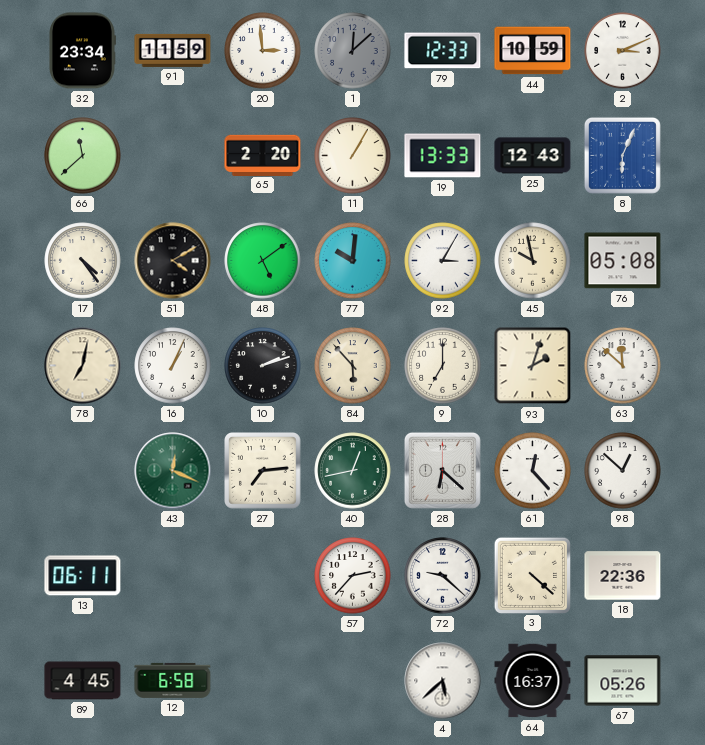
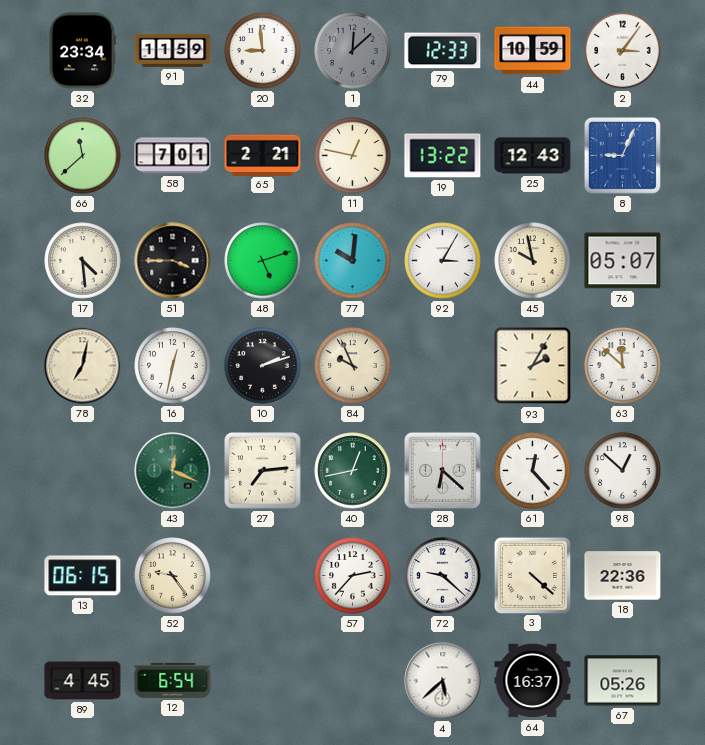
20: 2:59 -> 8:59
2: 3:11 -> 3:06
58: none -> 7:01
65: 2:20 -> 2:21
11: 1:05 -> 12:47
19: 13:33 -> 13:22
8: 6:04 -> 9:04
17: 4:24 -> 4:29
51: 4:10 -> 3:45
48: 5:09 -> 5:12
76: 05:08 -> 05:07
16: 1:04 -> 12:32
84: 5:53 -> 9:56
9: 7:00 -> none
93: 2:03 -> 2:05
13: 06:11 -> 06:15
52: none -> 9:24
12: 6:58 -> 6:54
